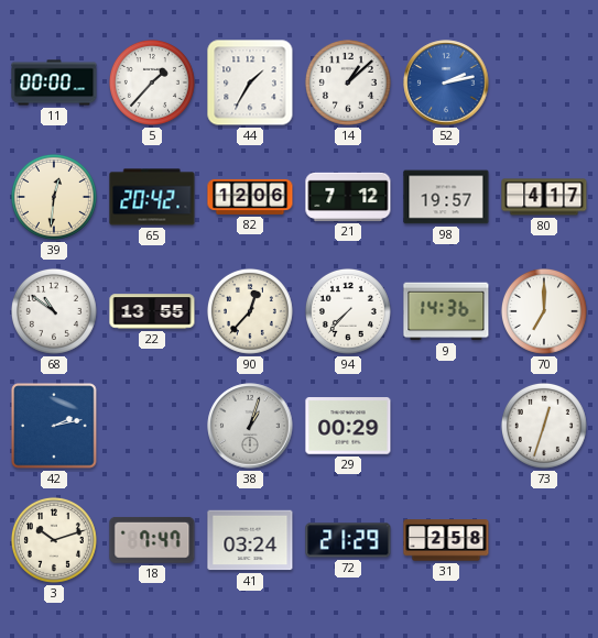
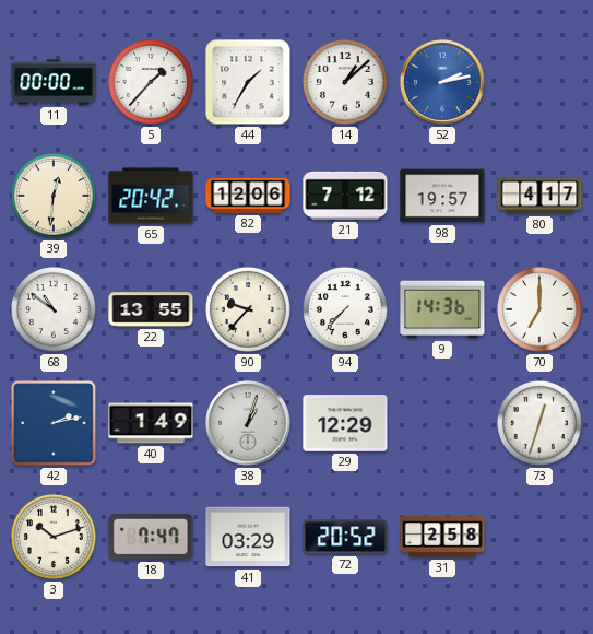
90: 12:37 -> 9:37
40: none -> 1:49
29: 00:29 -> 12:29
41: 03:24 -> 03:29
72: 21:29 -> 20:52
